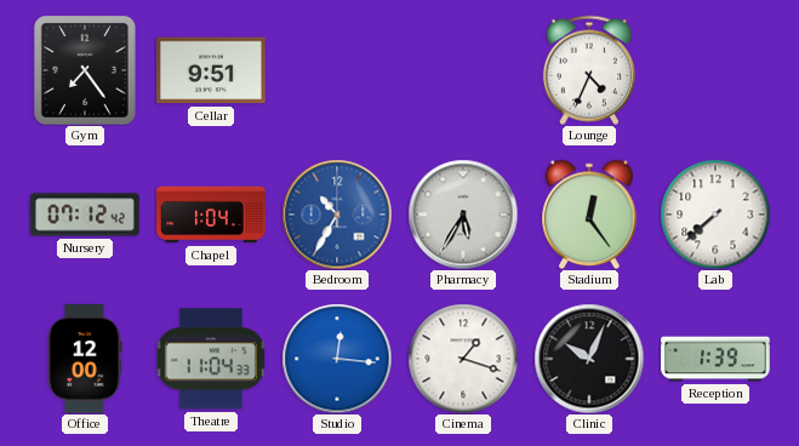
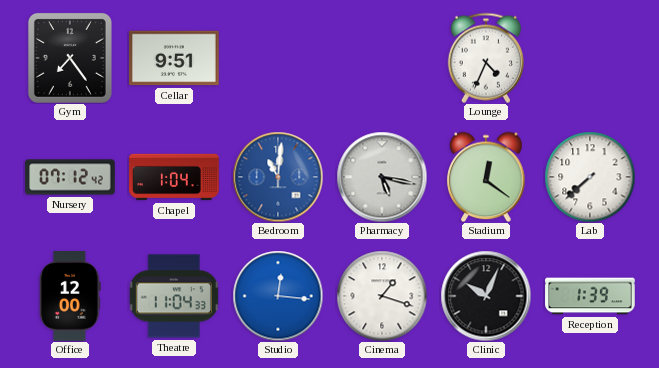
Bedroom: 10:35 -> 11:01
Pharmacy: 5:35 -> 5:17
Stadium: 12:24 -> 12:21
